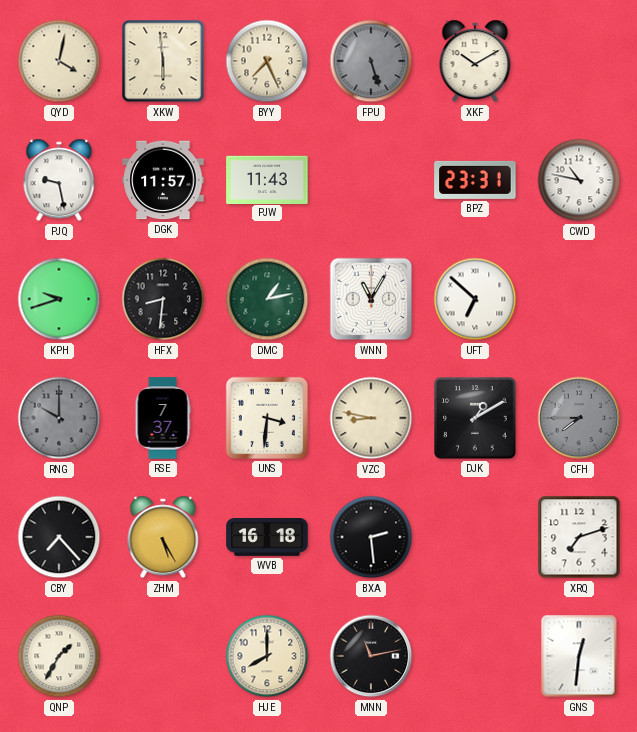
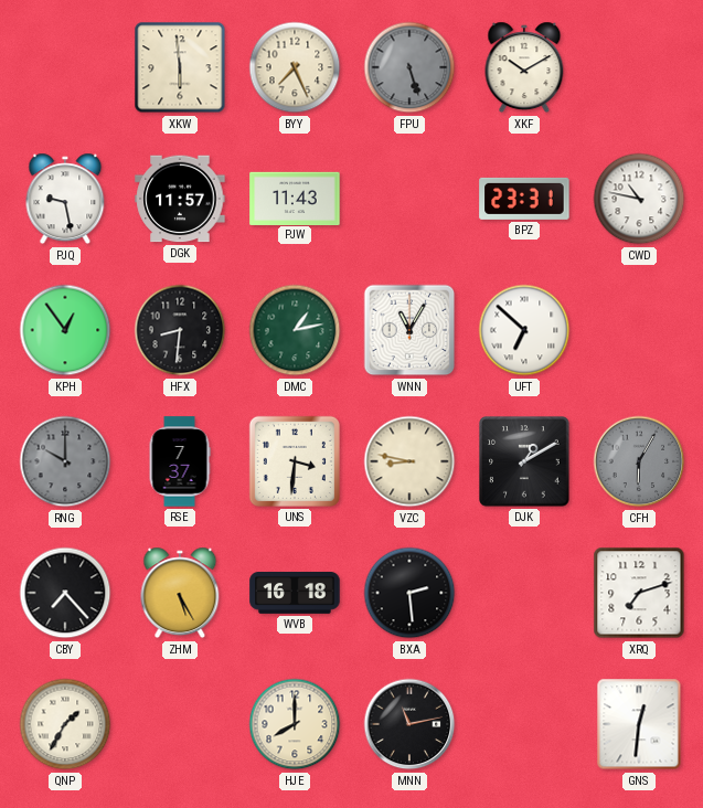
QYD: 4:02 -> none
KPH: 9:42 -> 12:54
CFH: 7:45 -> 6:05
